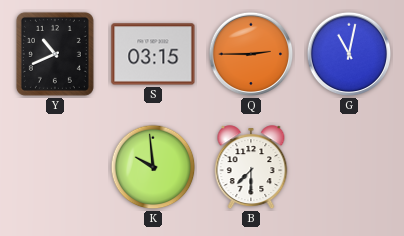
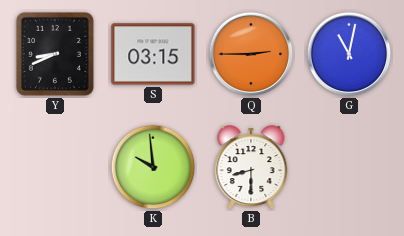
Y: 10:41 -> 8:41
B: 7:30 -> 8:30
